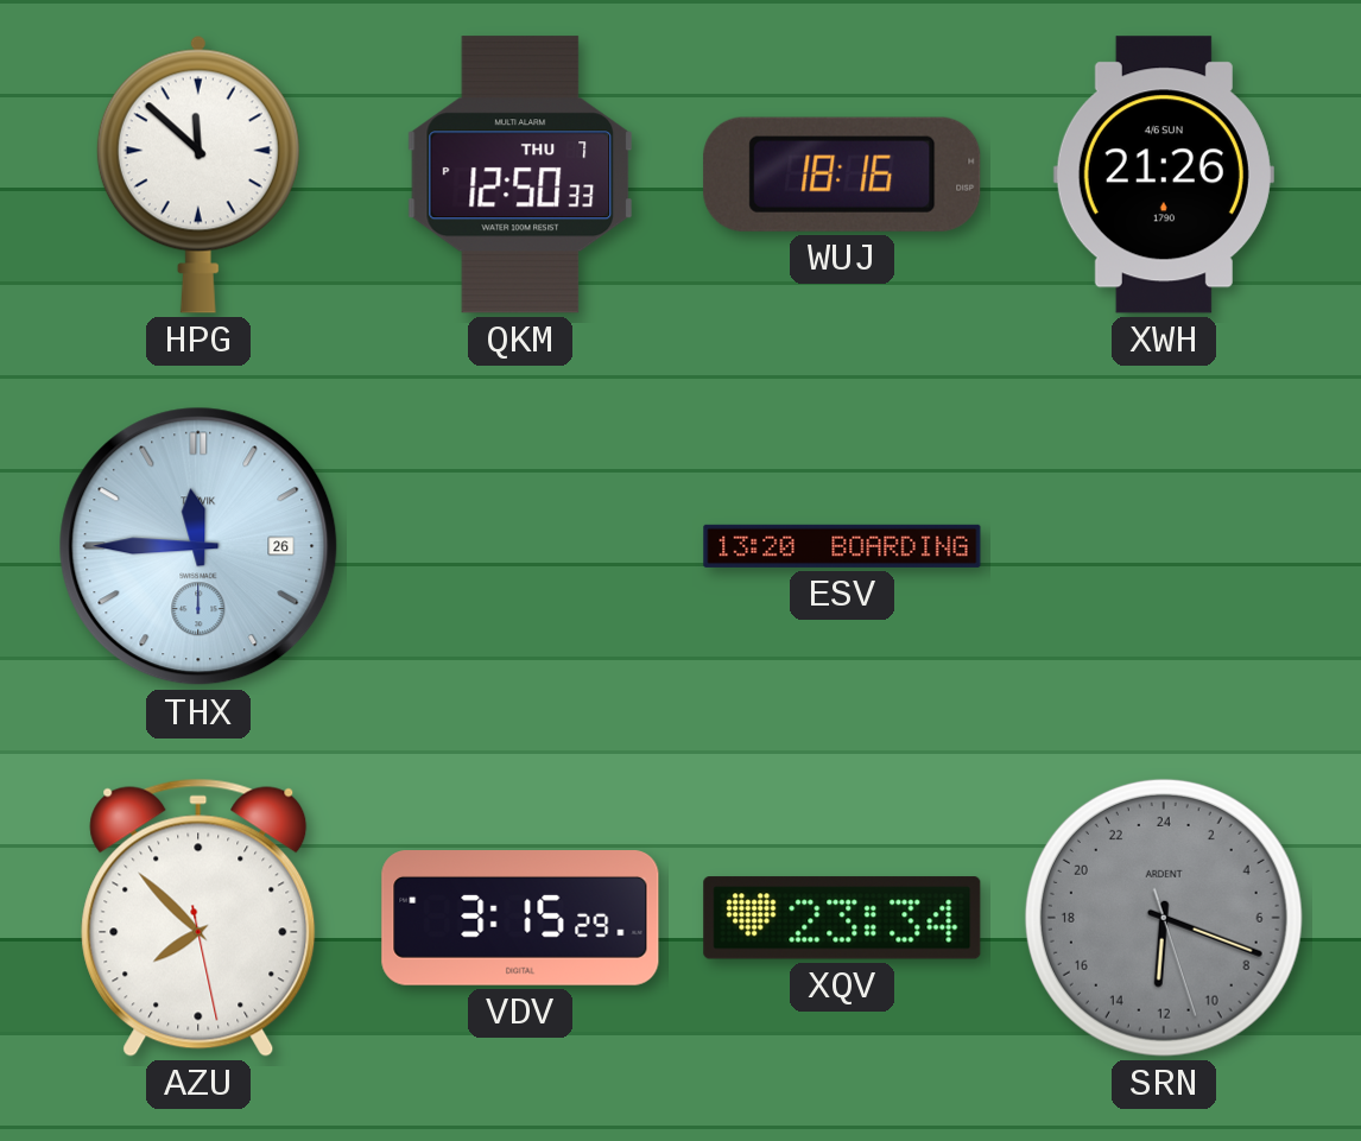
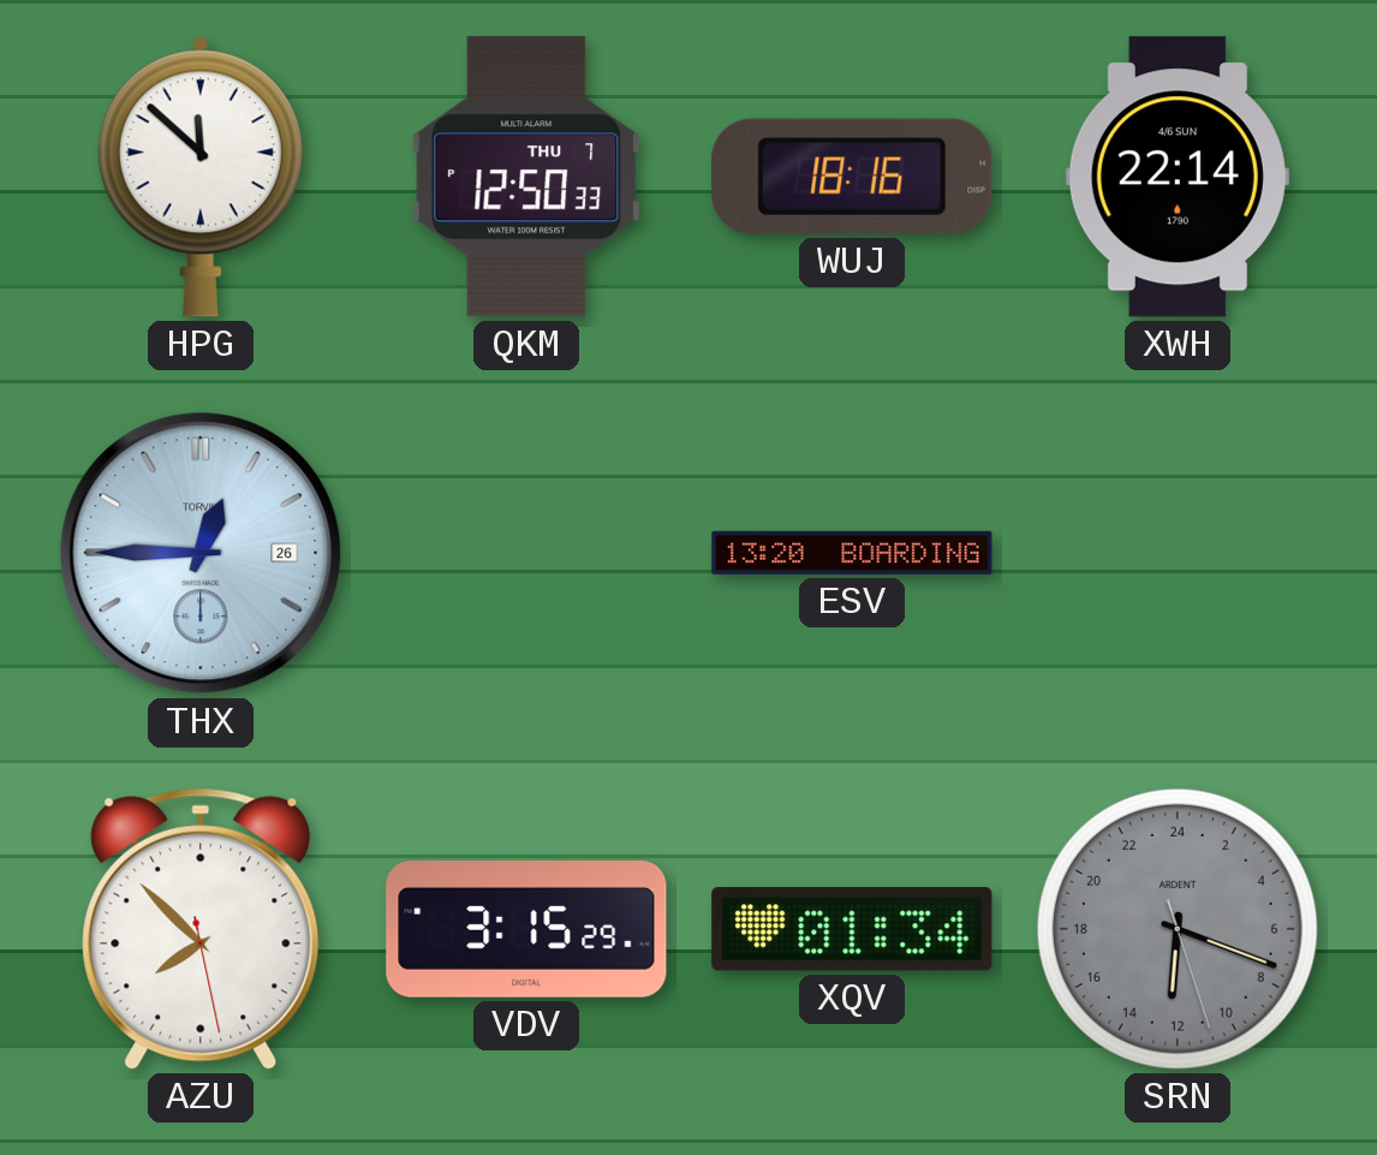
XWH: 21:26 -> 22:14
THX: 11:45 -> 12:45
XQV: 23:34 -> 01:34
